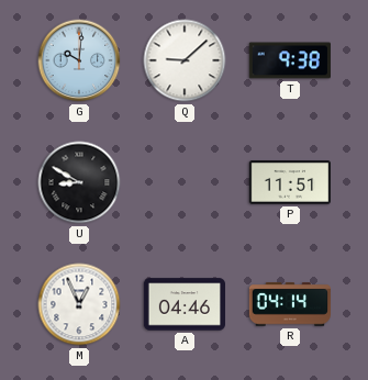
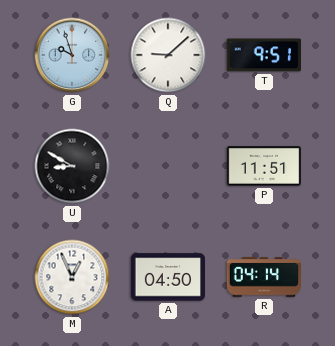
G: 10:01 -> 9:57
T: 9:38 -> 9:51
A: 04:46 -> 04:50
